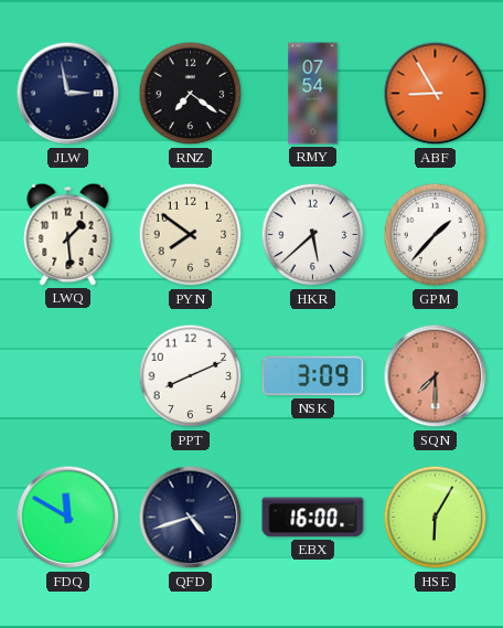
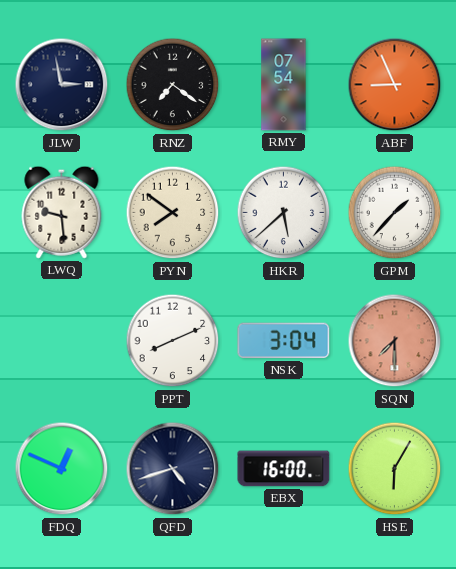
ABF: 8:55 -> 8:56
LWQ: 1:29 -> 9:29
NSK: 3:09 -> 3:04
FDQ: 11:50 -> 12:49
